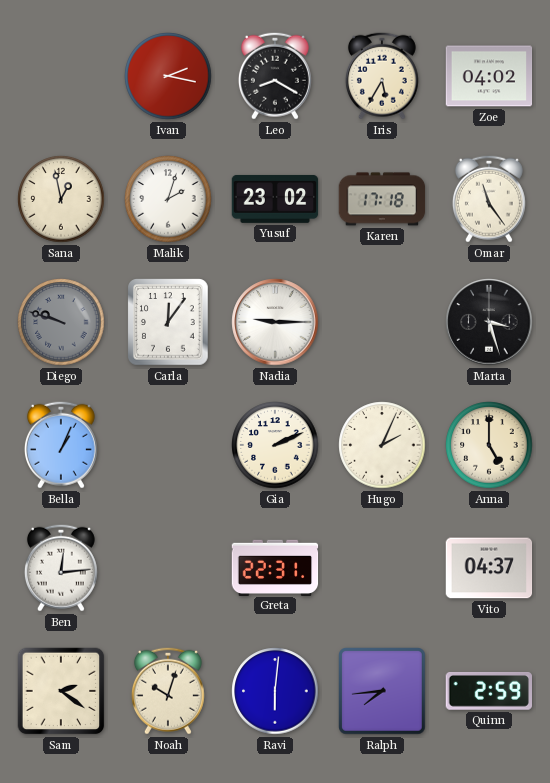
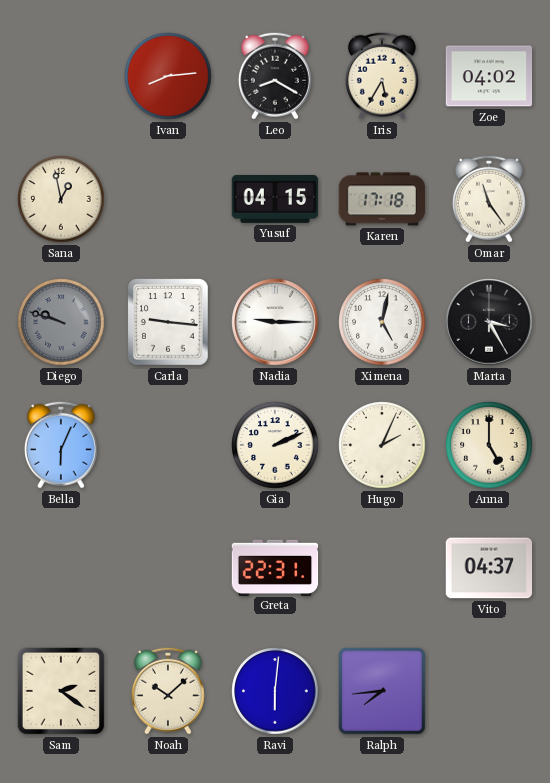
Ivan: 2:17 -> 8:14
Malik: 2:03 -> none
Yusuf: 23:02 -> 04:15
Carla: 12:06 -> 9:16
Ximena: none -> 5:02
Marta: 3:27 -> 3:25
Bella: 1:04 -> 6:04
Ben: 12:14 -> none
Noah: 10:03 -> 10:08
Quinn: 2:59 -> none
